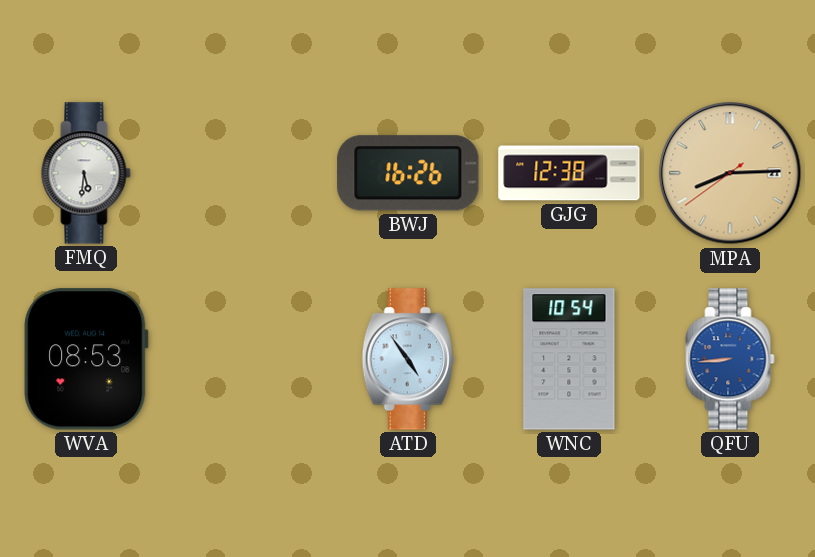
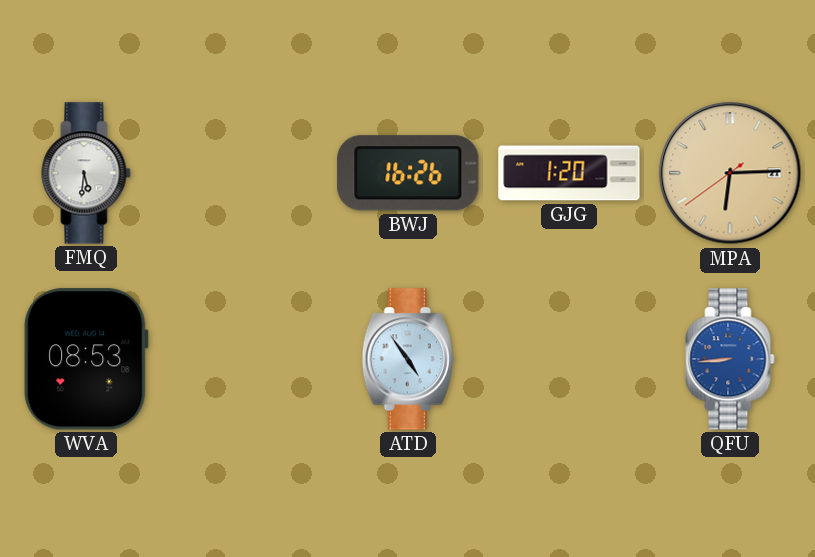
GJG: 12:38 -> 1:20
MPA: 8:14 -> 6:14
WNC: 10:54 -> none
